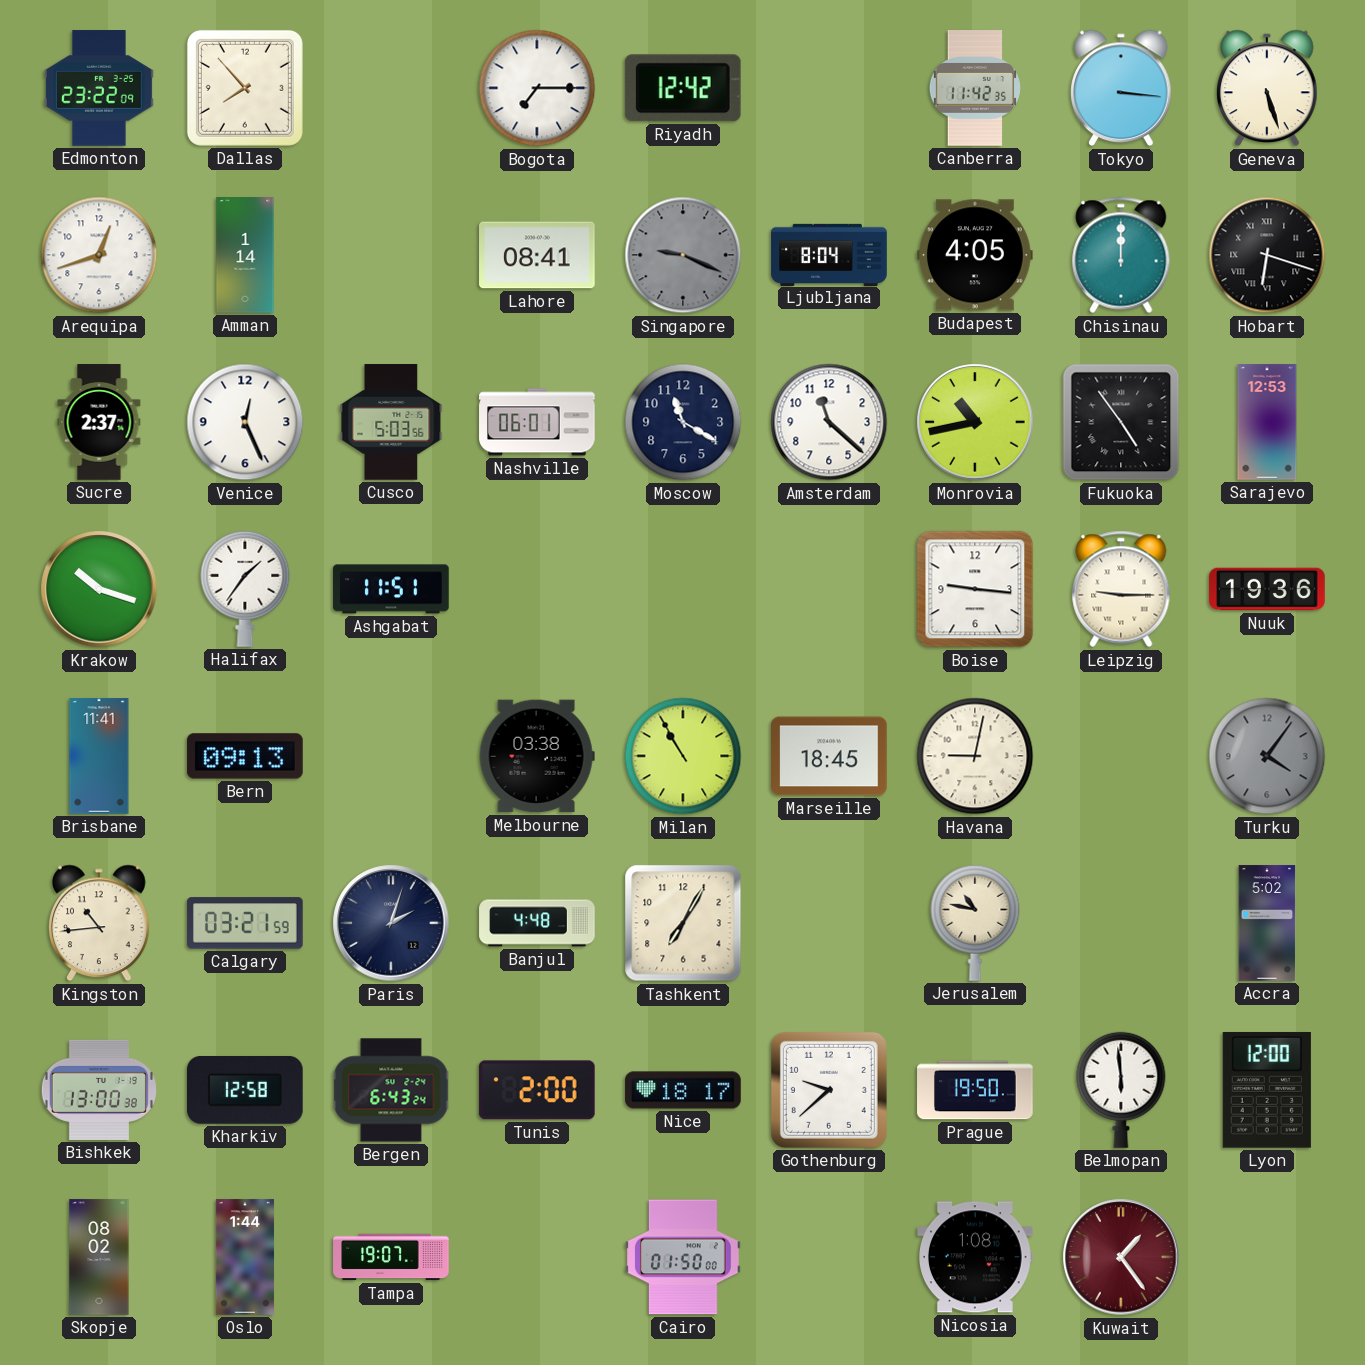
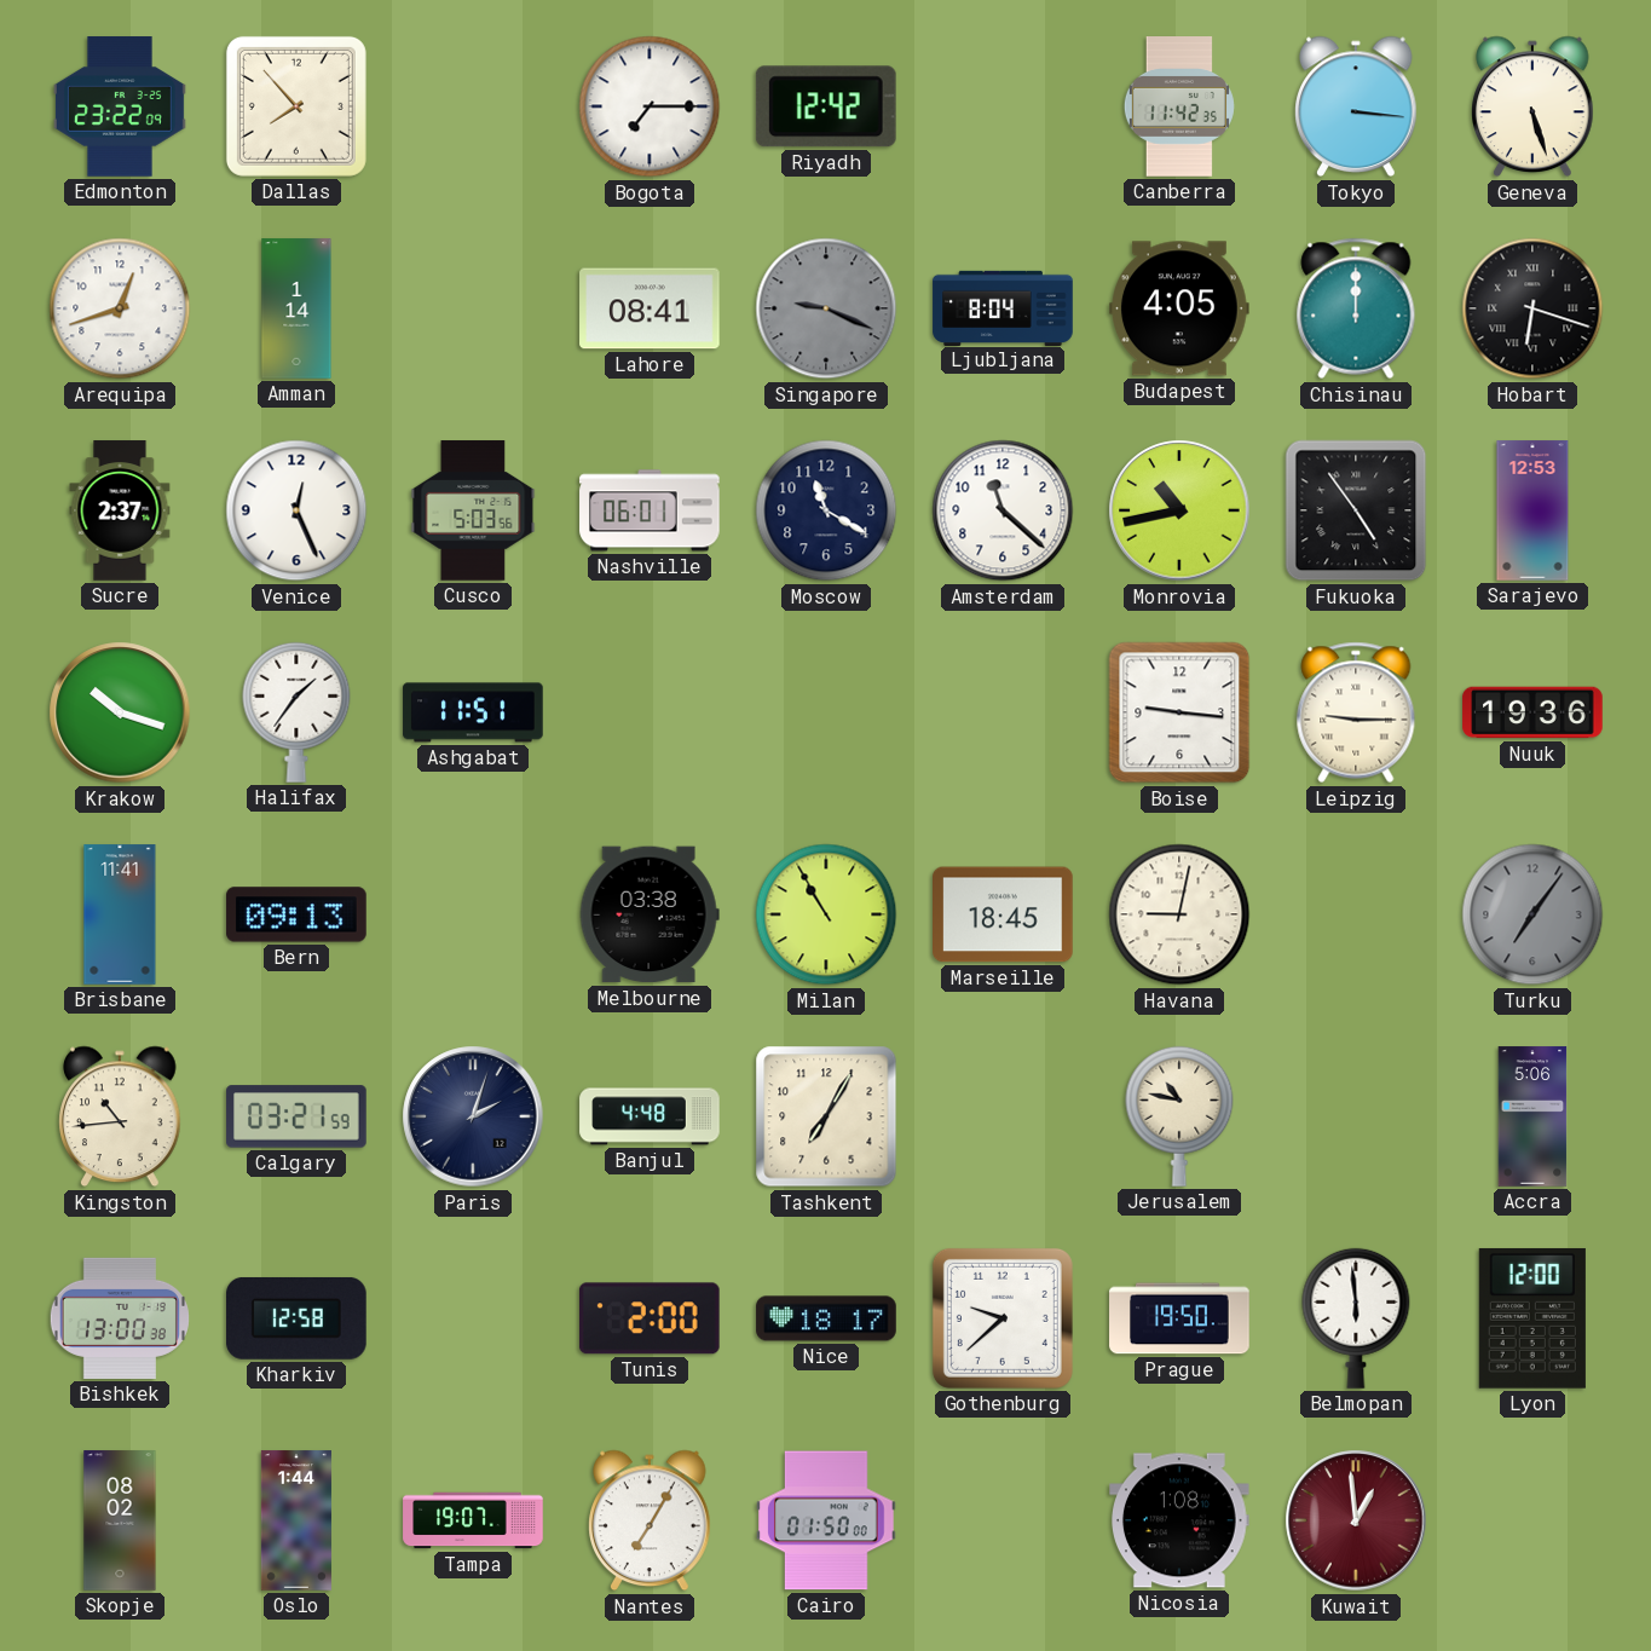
Turku: 4:06 -> 7:06
Accra: 5:02 -> 5:06
Bergen: 6:43 -> none
Nantes: none -> 7:05
Kuwait: 1:24 -> 12:59
